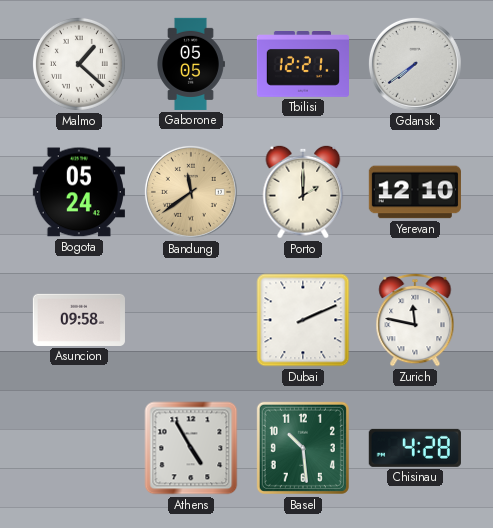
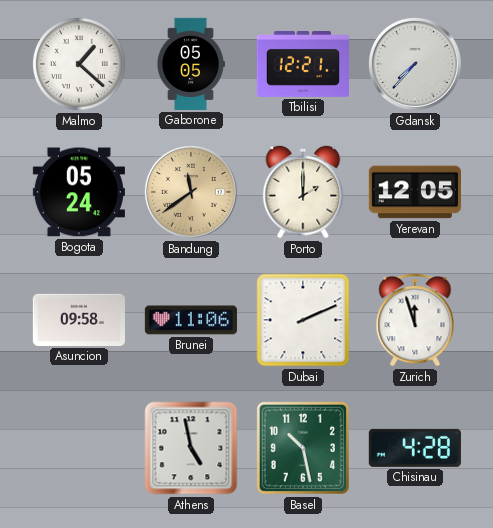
Gdansk: 7:39 -> 7:37
Yerevan: 12:10 -> 12:05
Brunei: none -> 11:06
Zurich: 11:47 -> 11:57
Athens: 4:55 -> 4:58
Basel: 10:29 -> 10:28
